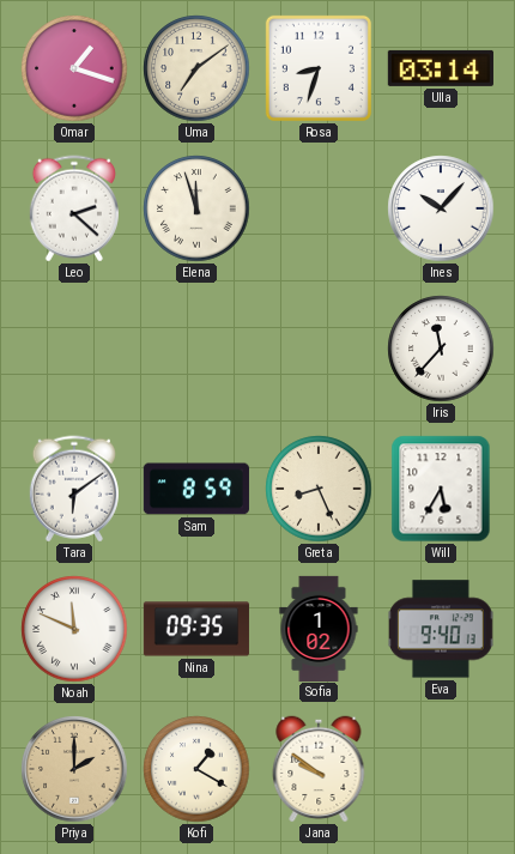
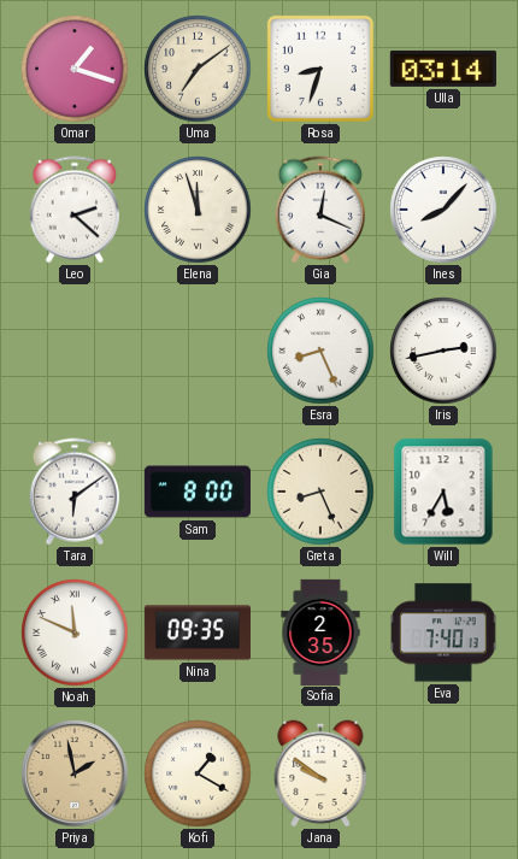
Gia: none -> 12:19
Ines: 10:07 -> 8:07
Esra: none -> 8:26
Iris: 11:37 -> 2:43
Sam: 8:59 -> 8:00
Sofia: 1:02 -> 2:35
Eva: 9:40 -> 7:40
Priya: 2:00 -> 1:58
